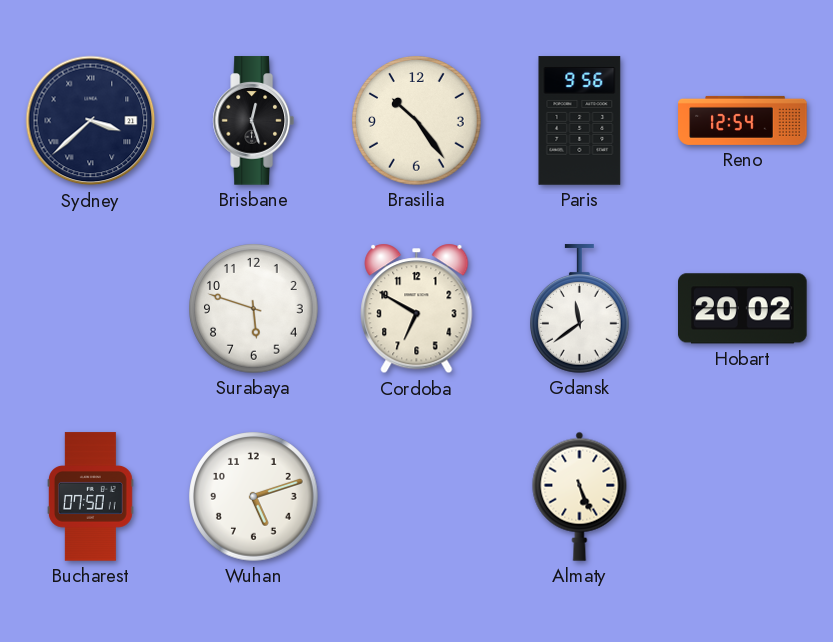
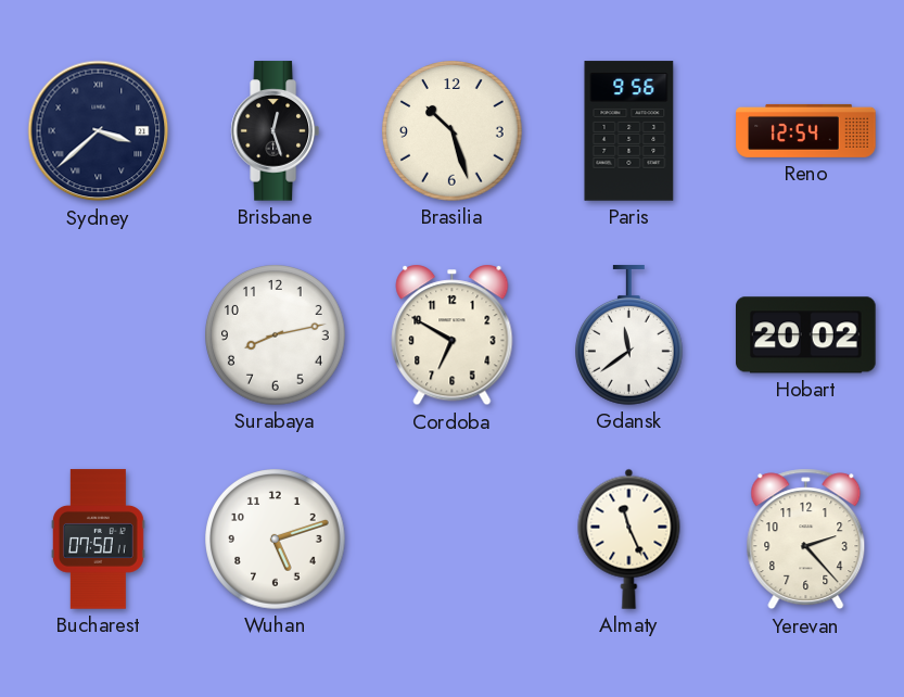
Brasilia: 10:24 -> 10:27
Surabaya: 5:48 -> 8:13
Almaty: 5:26 -> 11:26
Yerevan: none -> 2:23
